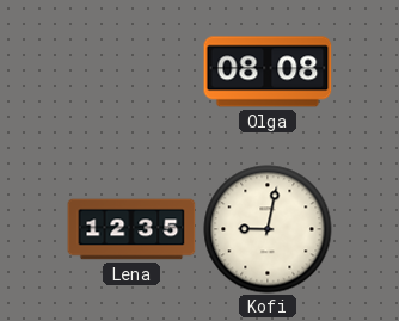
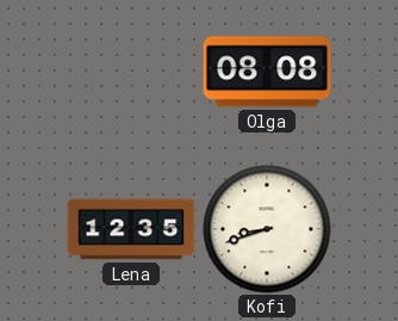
Kofi: 9:02 -> 8:42
